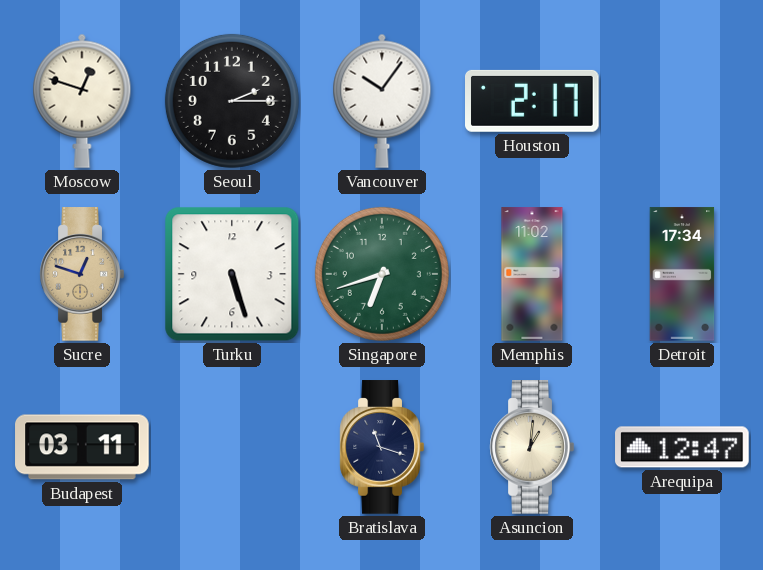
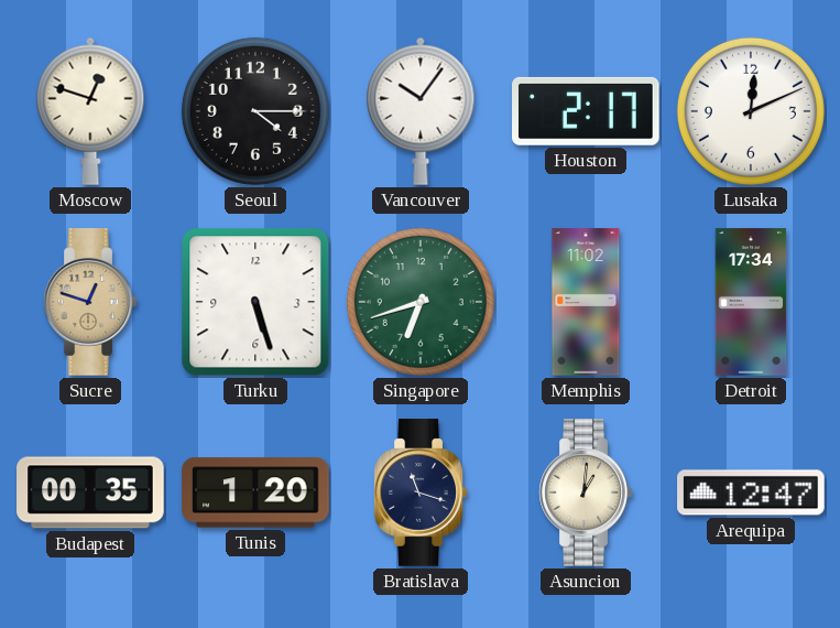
Seoul: 2:15 -> 4:15
Lusaka: none -> 12:11
Budapest: 03:11 -> 00:35
Tunis: none -> 1:20
